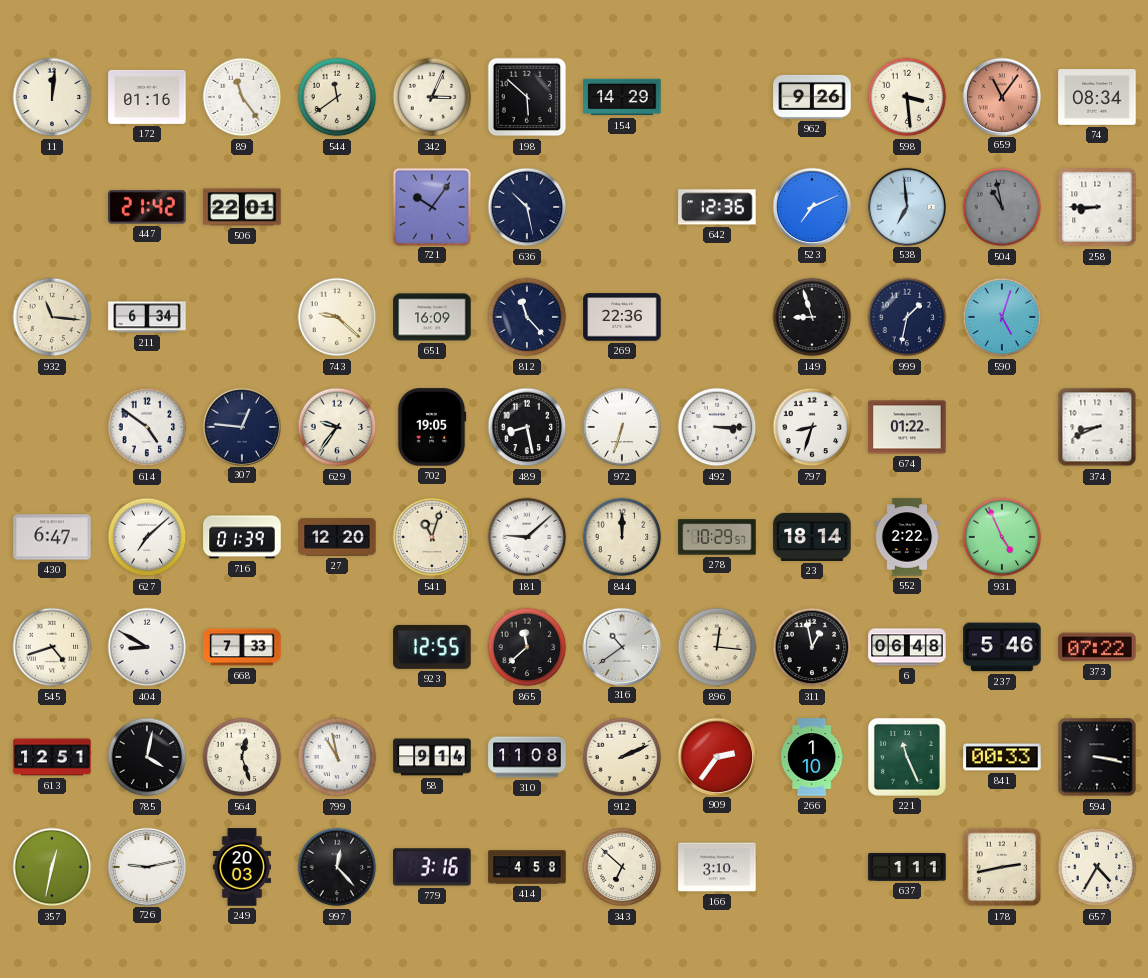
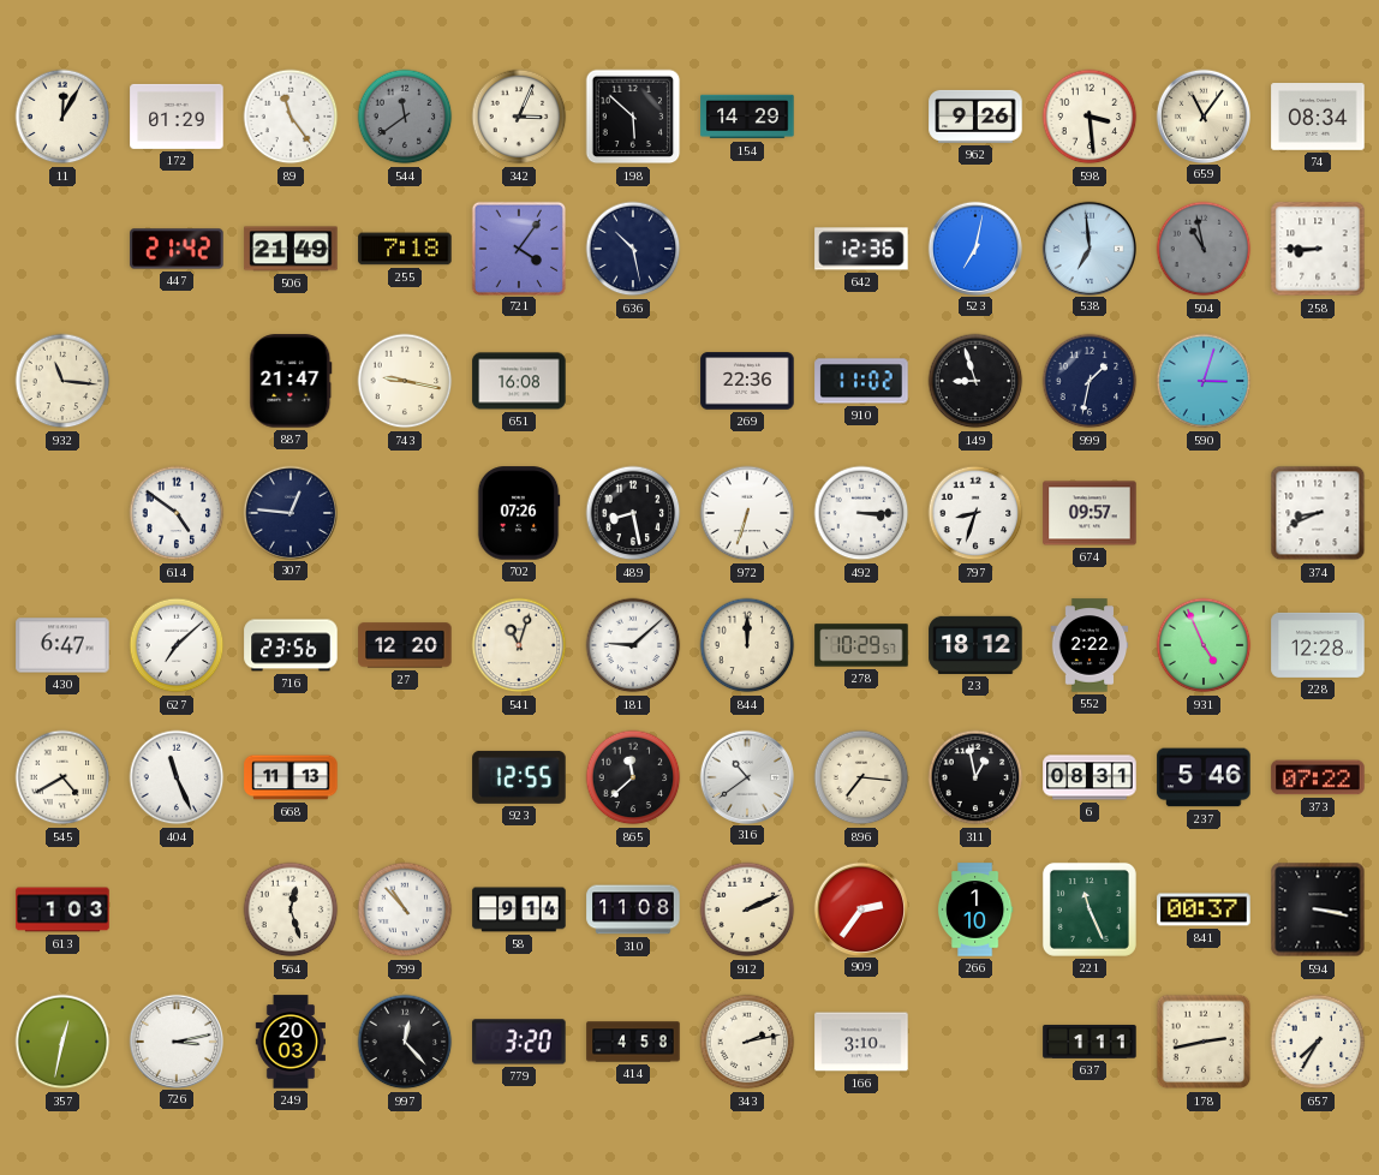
11: 12:01 -> 12:05
172: 01:16 -> 01:29
544 dial: cream -> grey
659 dial: salmon -> cream
506: 22:01 -> 21:49
255: none -> 7:18
721: 10:06 -> 4:06
523: 7:11 -> 7:02
211: 6:34 -> none
887: none -> 21:47
743: 9:22 -> 9:17
651: 16:09 -> 16:08
812: 11:23 -> none
910: none -> 11:02
590: 5:03 -> 3:03
629: 9:36 -> none
702: 19:05 -> 07:26
674: 01:22 -> 09:57
716: 01:39 -> 23:56
23: 18:14 -> 18:12
228: none -> 12:28
545: 4:42 -> 4:40
404: 8:50 -> 11:26
668: 7:33 -> 11:13
896: 12:16 -> 7:16
6: 06:48 -> 08:31
613: 12:51 -> 1:03
785: 4:02 -> none
799: 10:58 -> 10:53
841: 00:33 -> 00:37
726: 9:13 -> 3:13
779: 3:16 -> 3:20
343: 6:52 -> 2:13
657: 4:35 -> 7:35
